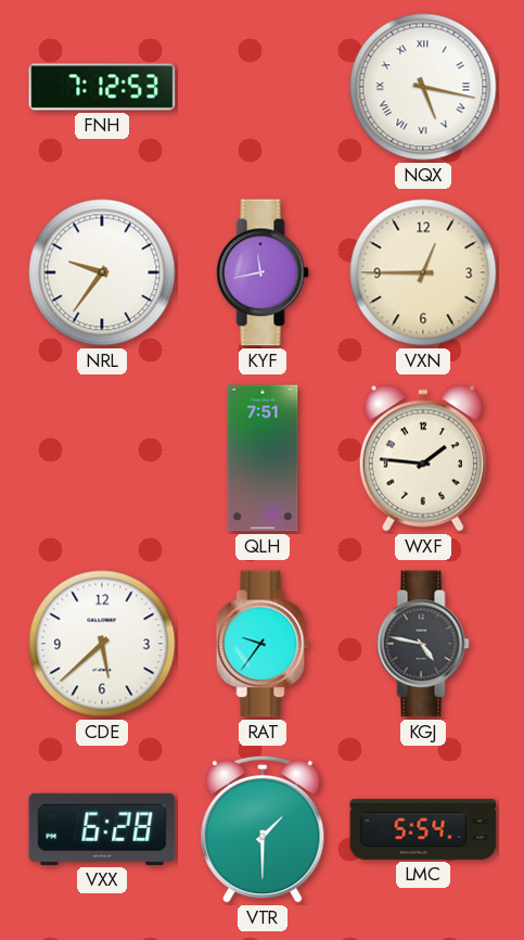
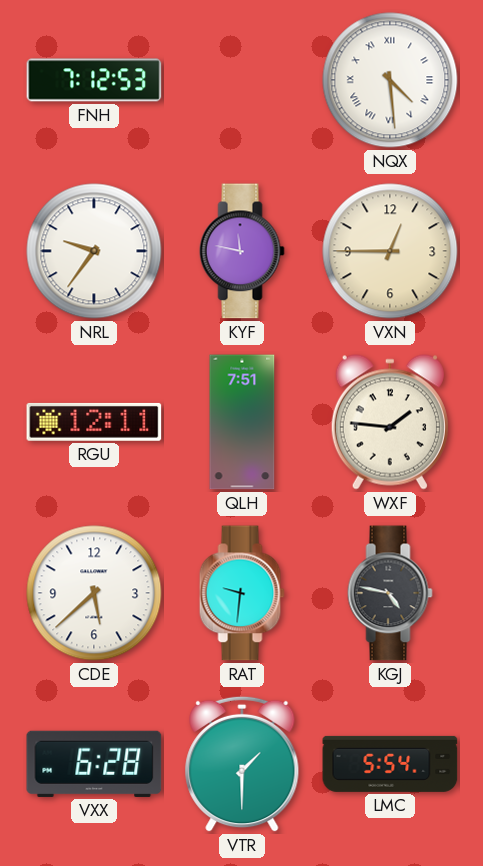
NQX: 5:17 -> 4:29
KYF: 11:43 -> 11:47
RGU: none -> 12:11
RAT: 9:36 -> 9:31
